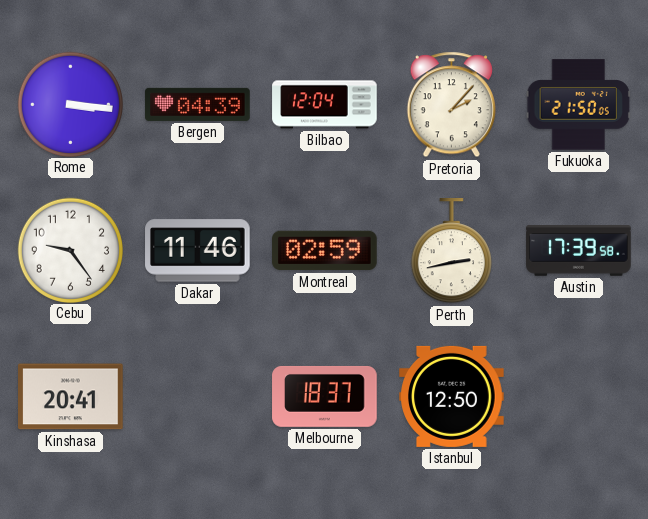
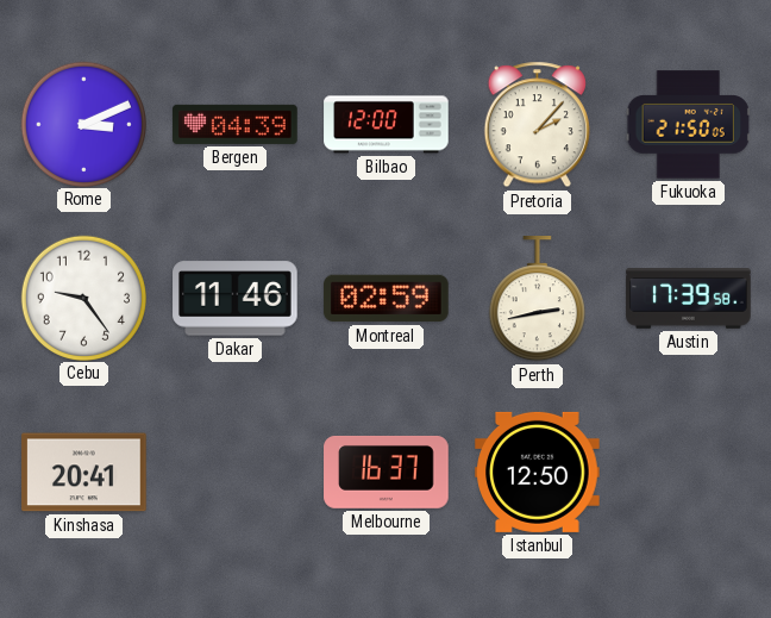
Rome: 3:16 -> 3:11
Bilbao: 12:04 -> 12:00
Melbourne: 18:37 -> 16:37
